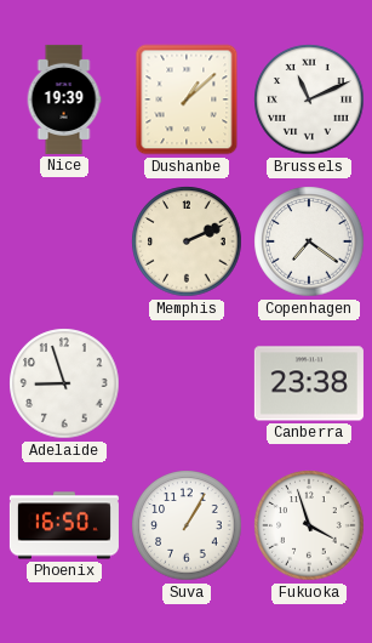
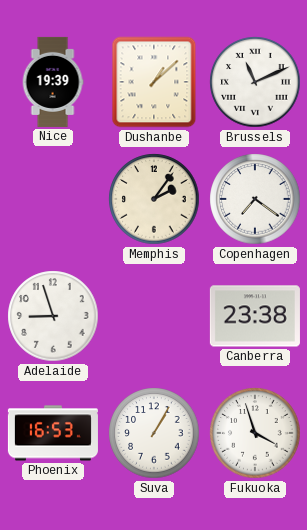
Memphis: 2:11 -> 2:06
Phoenix: 16:50 -> 16:53
